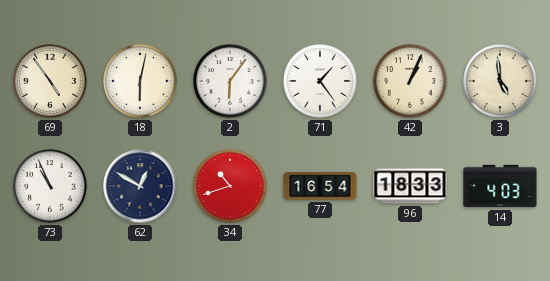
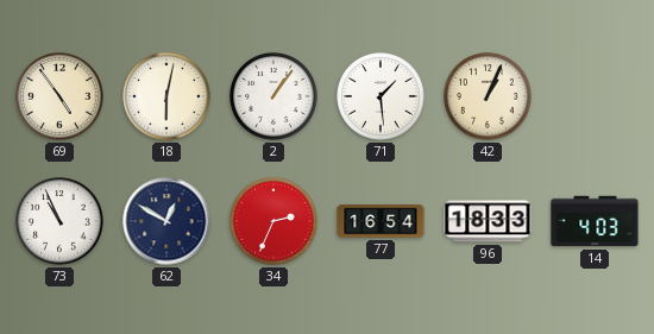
2: 6:06 -> 1:06
71: 1:24 -> 1:29
3: 4:59 -> none
34: 10:42 -> 2:34
